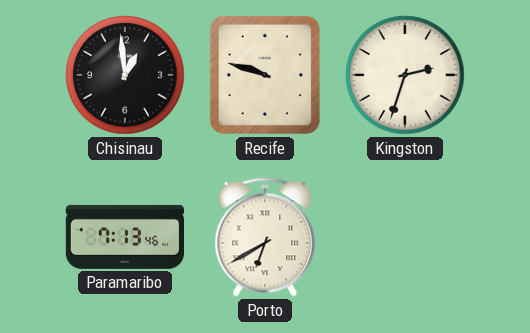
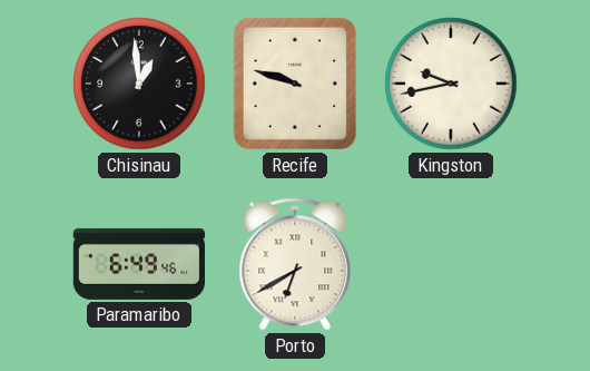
Kingston: 2:33 -> 9:43
Paramaribo: 7:13 -> 6:49
